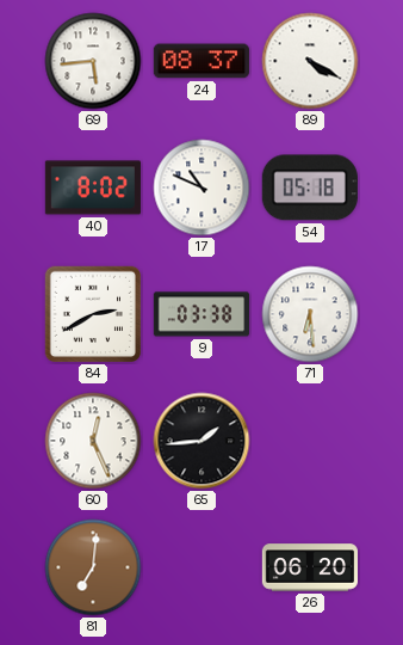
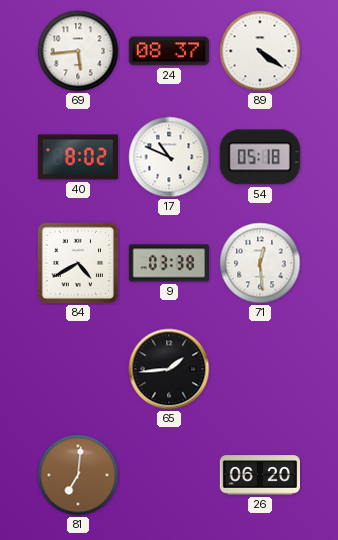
89: 4:20 -> 4:21
84: 2:40 -> 4:40
71: 6:29 -> 12:29
60: 12:26 -> none
